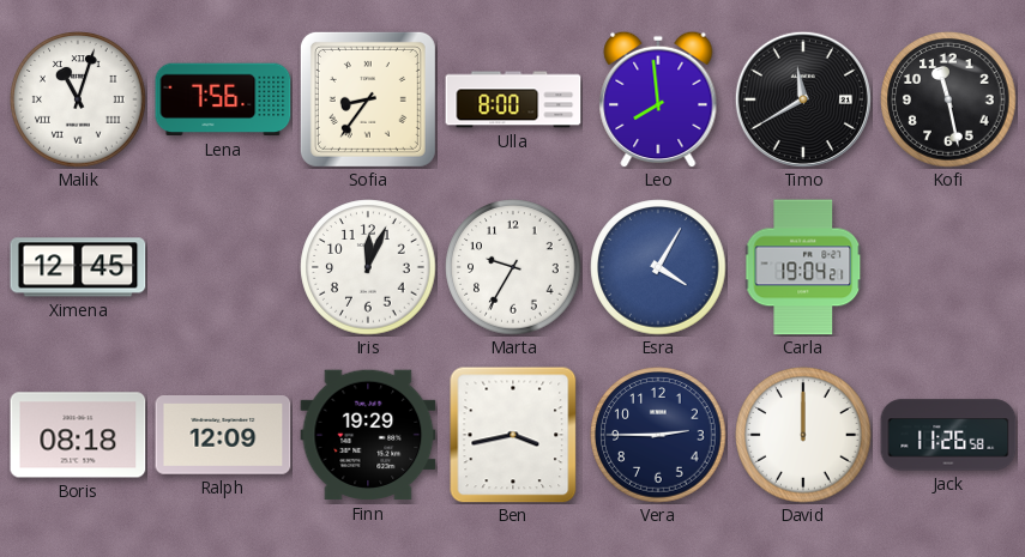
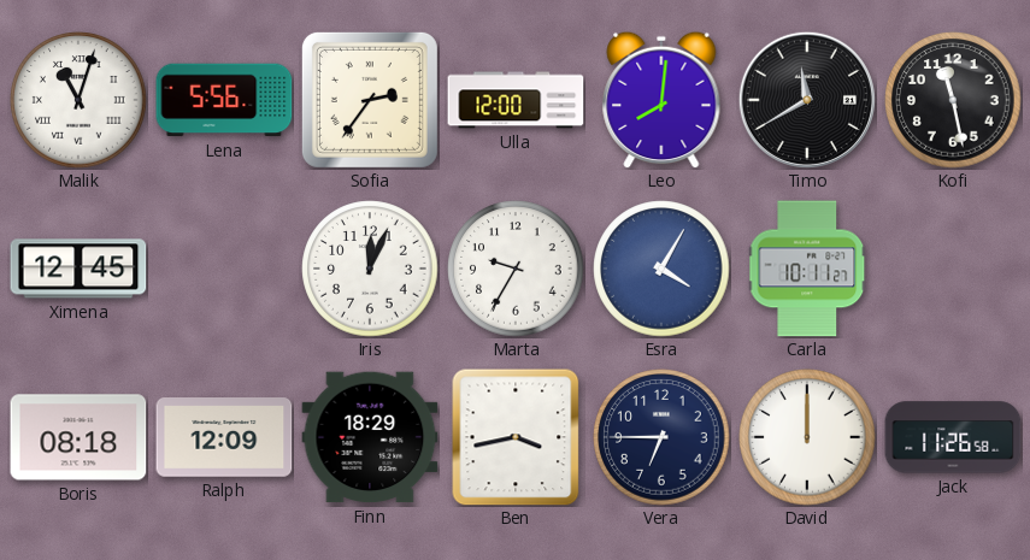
Lena: 7:56 -> 5:56
Sofia: 8:36 -> 2:36
Ulla: 8:00 -> 12:00
Leo: 7:59 -> 8:01
Carla: 19:04 -> 10:11
Finn: 19:29 -> 18:29
Vera: 2:45 -> 6:45
